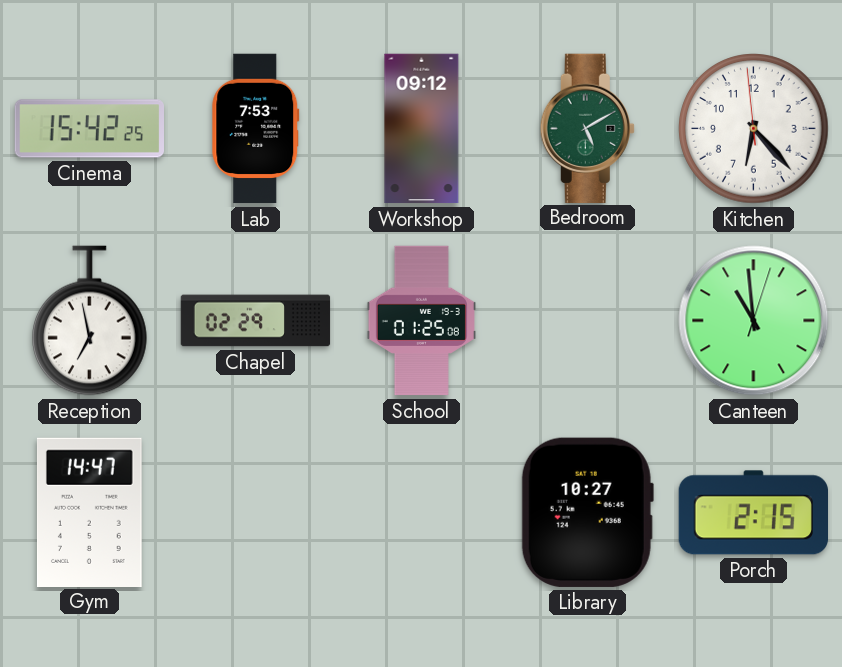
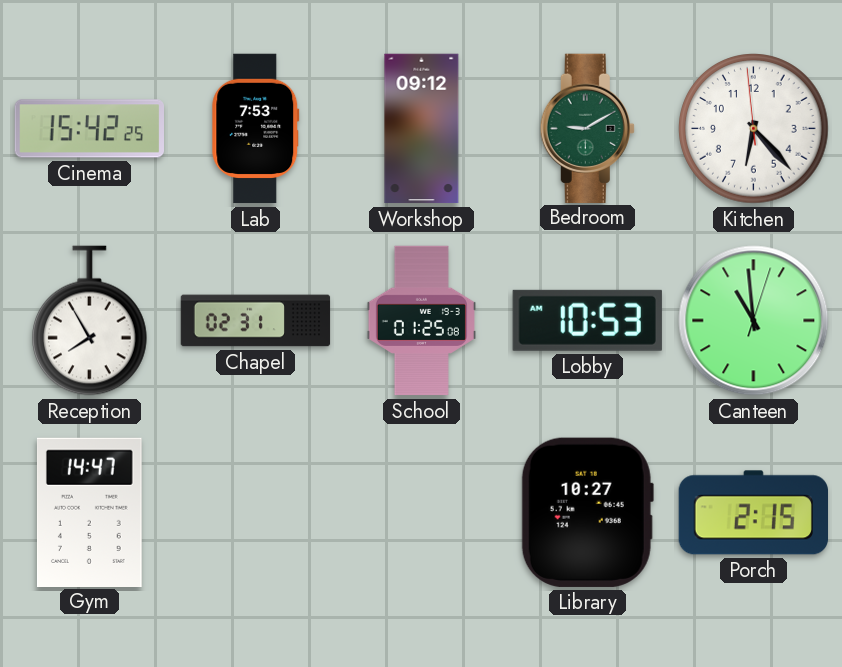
Bedroom: 5:10 -> 9:10
Reception: 6:58 -> 7:55
Chapel: 02:29 -> 02:31
Lobby: none -> 10:53
